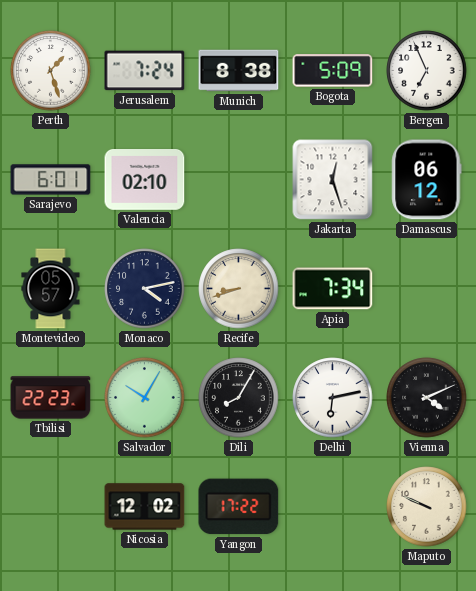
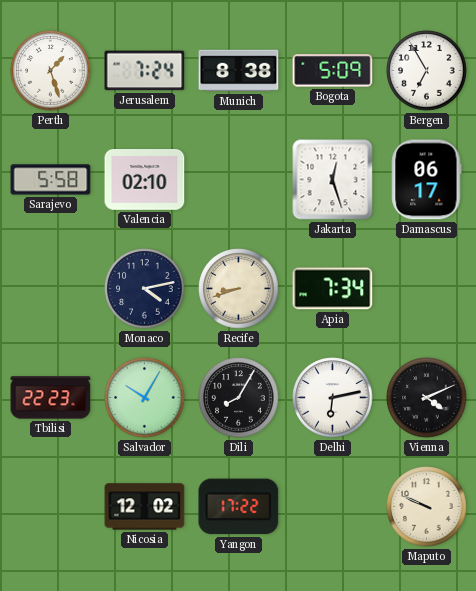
Bergen: 6:56 -> 6:55
Sarajevo: 6:01 -> 5:58
Damascus: 06:12 -> 06:17
Montevideo: 05:57 -> none
